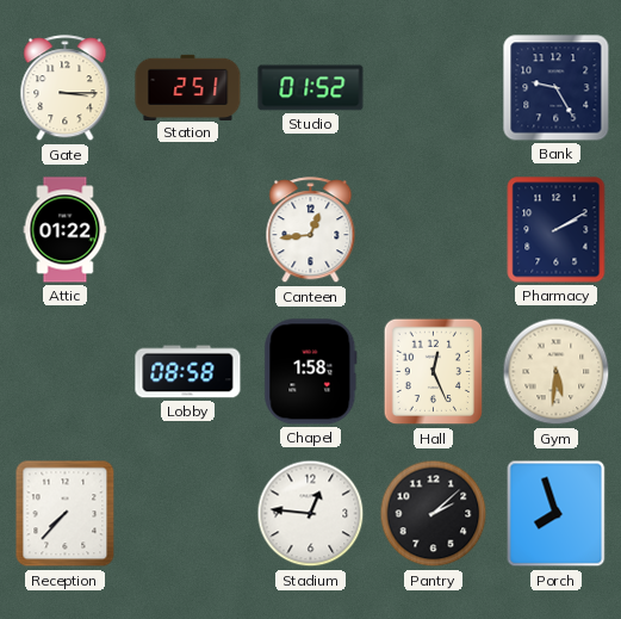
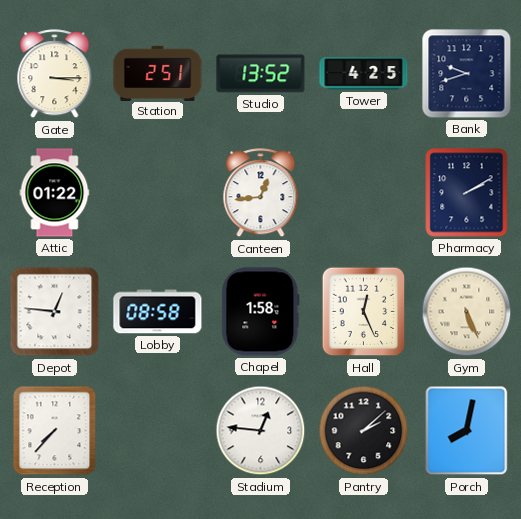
Studio: 01:52 -> 13:52
Tower: none -> 4:25
Bank: 9:25 -> 9:42
Depot: none -> 12:46
Gym: 5:31 -> 5:26
Porch: 7:57 -> 8:02
